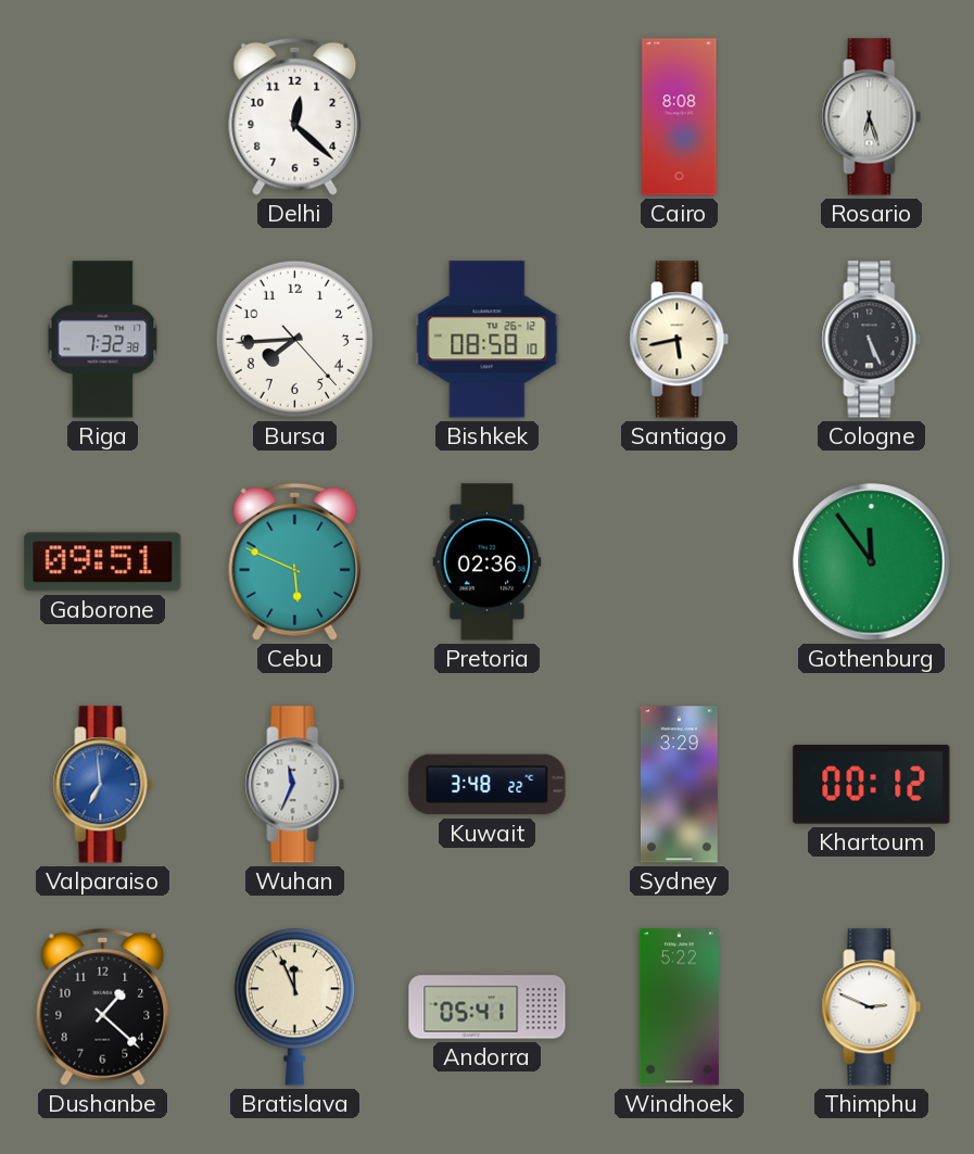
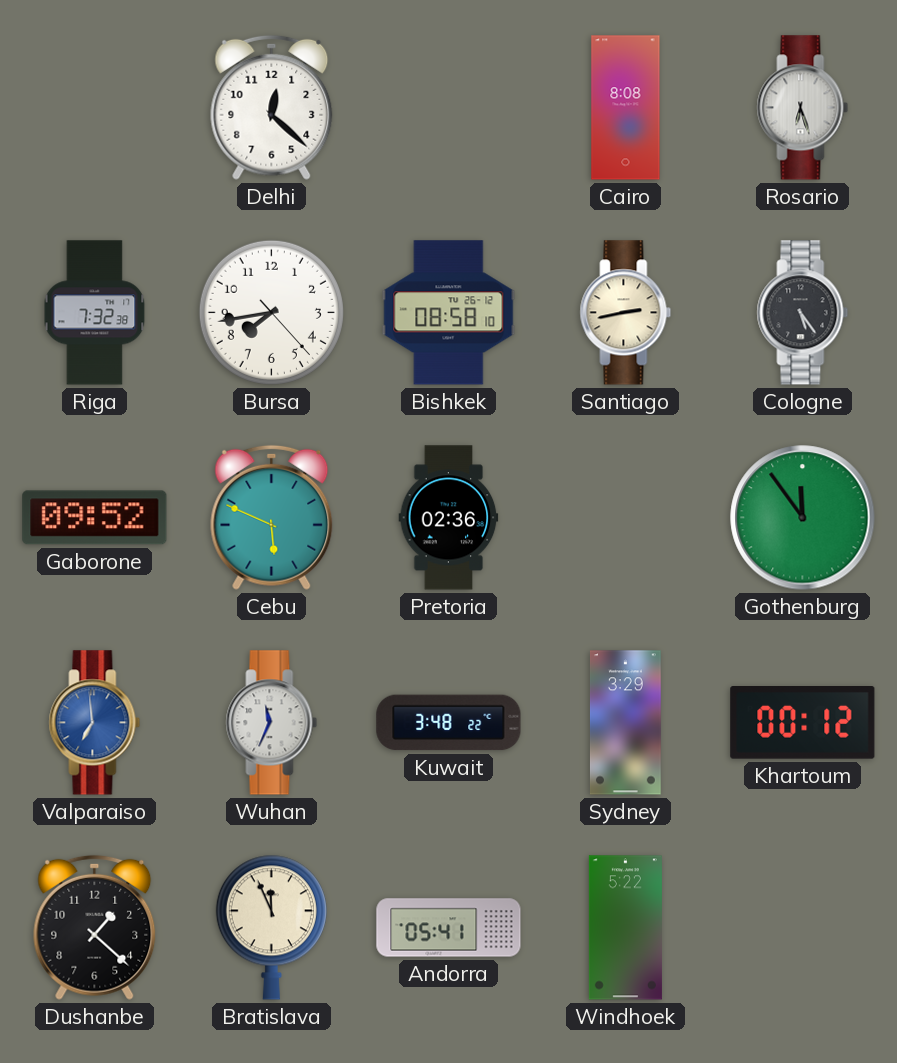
Bursa: 7:44 -> 7:43
Santiago: 5:43 -> 2:43
Cologne: 5:26 -> 5:24
Gaborone: 09:51 -> 09:52
Thimphu: 2:49 -> none
